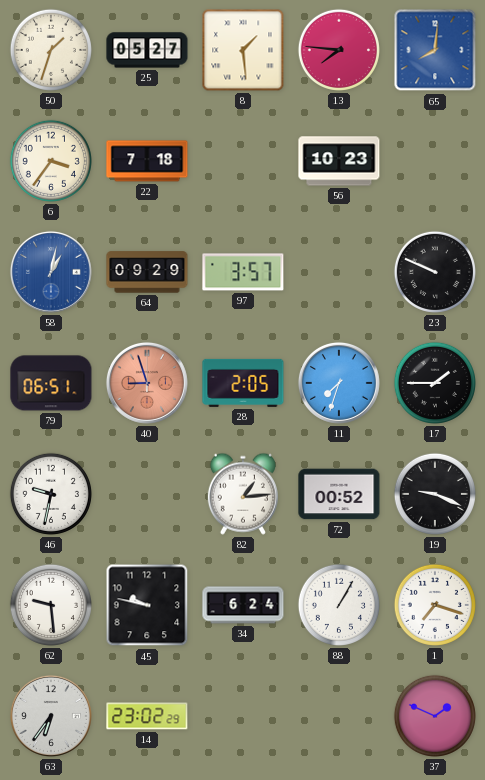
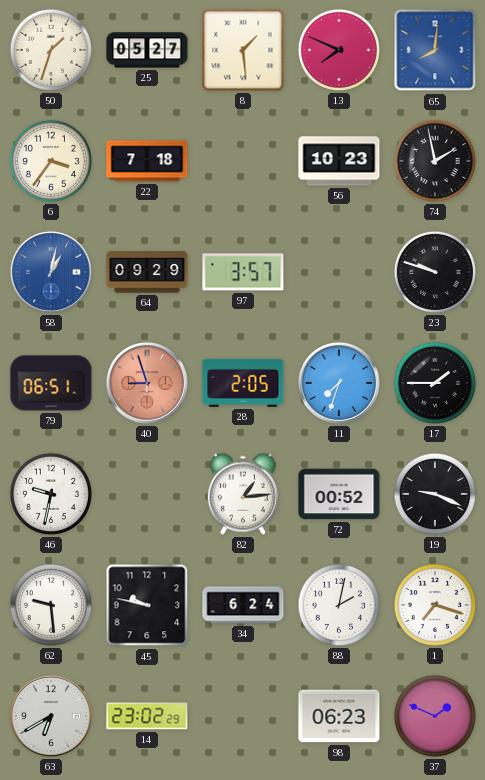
13: 7:46 -> 7:49
74: none -> 1:58
23: 9:49 -> 9:48
88: 1:05 -> 2:02
63: 6:36 -> 6:40
98: none -> 06:23
